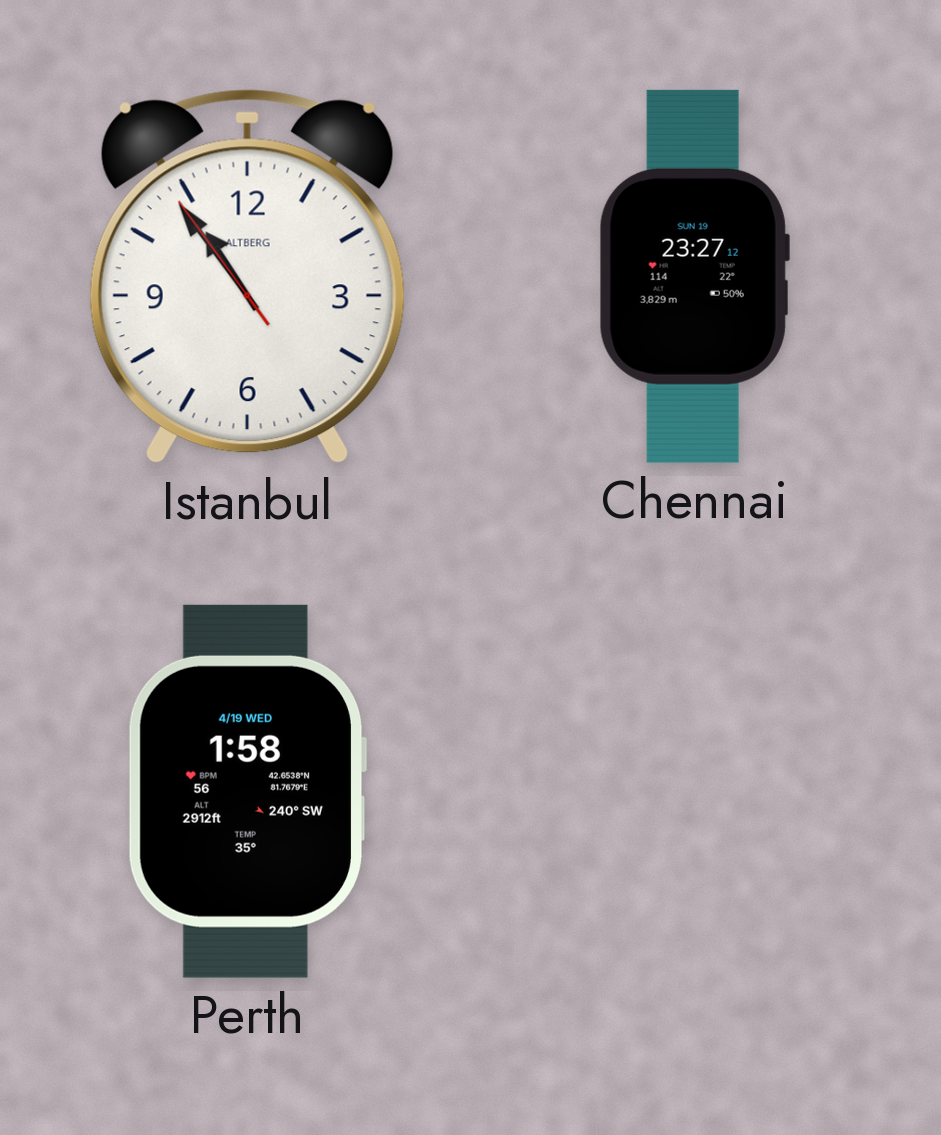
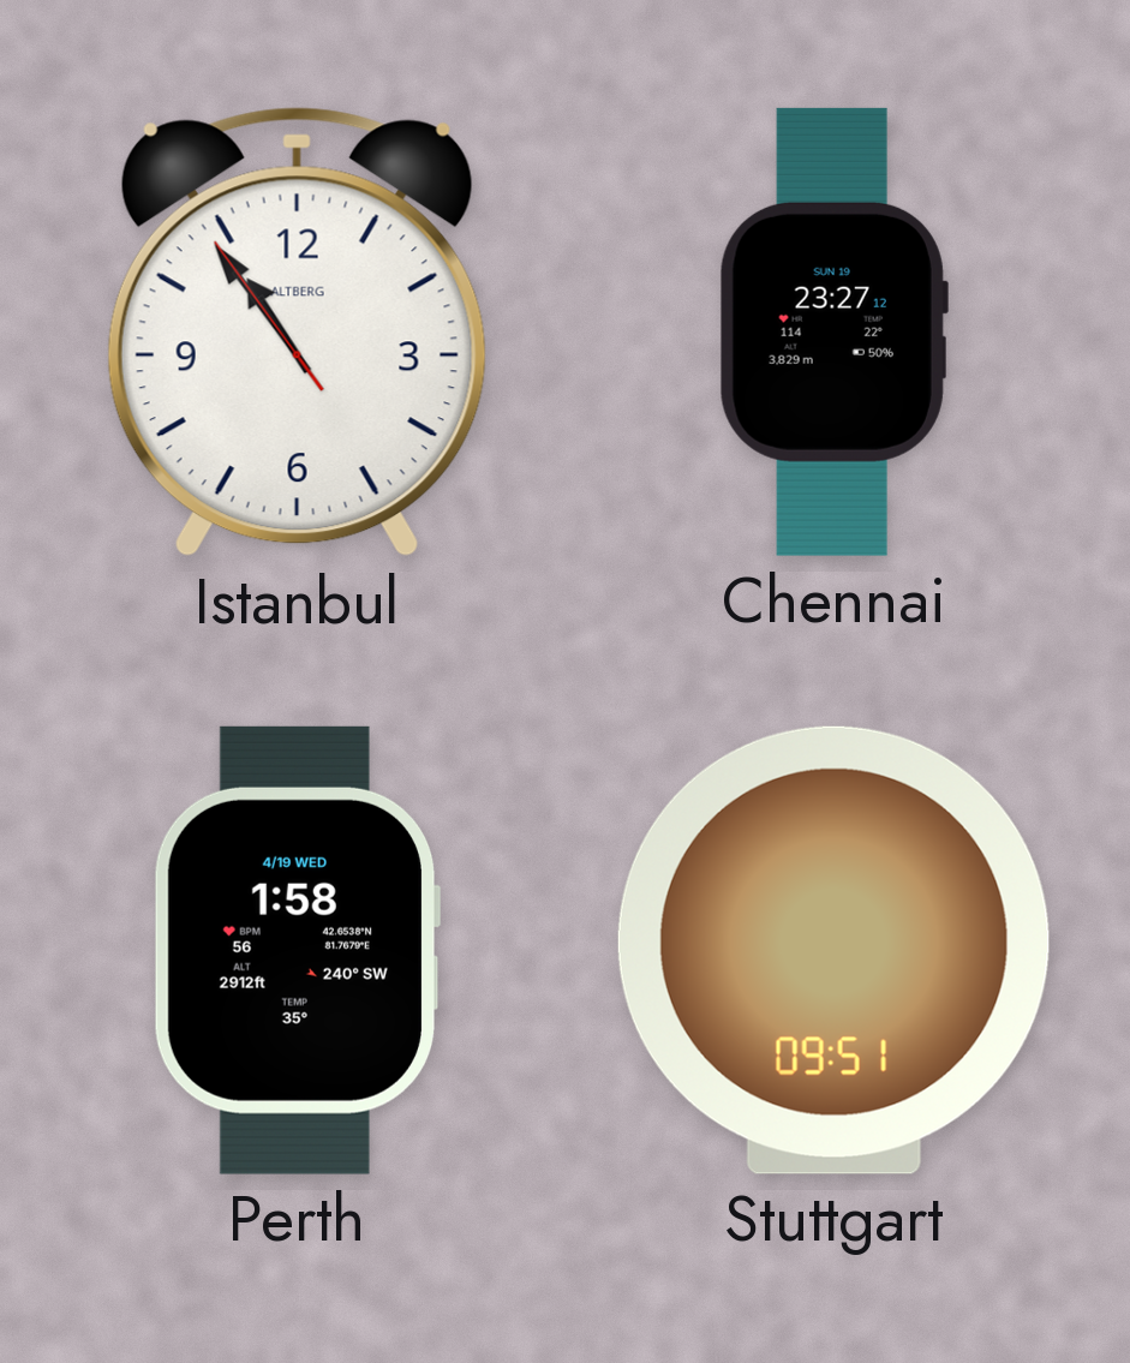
Stuttgart: none -> 09:51
